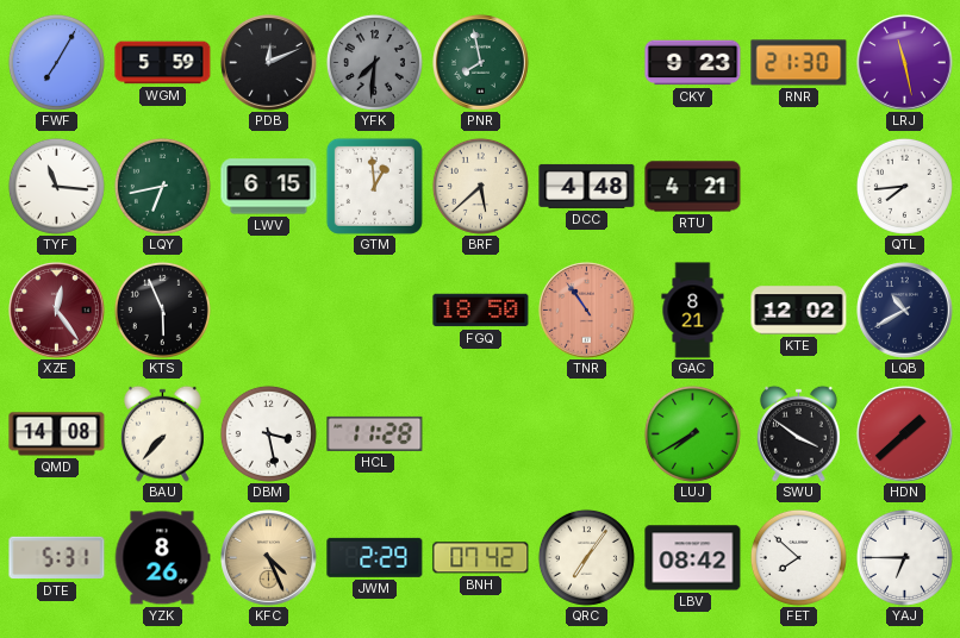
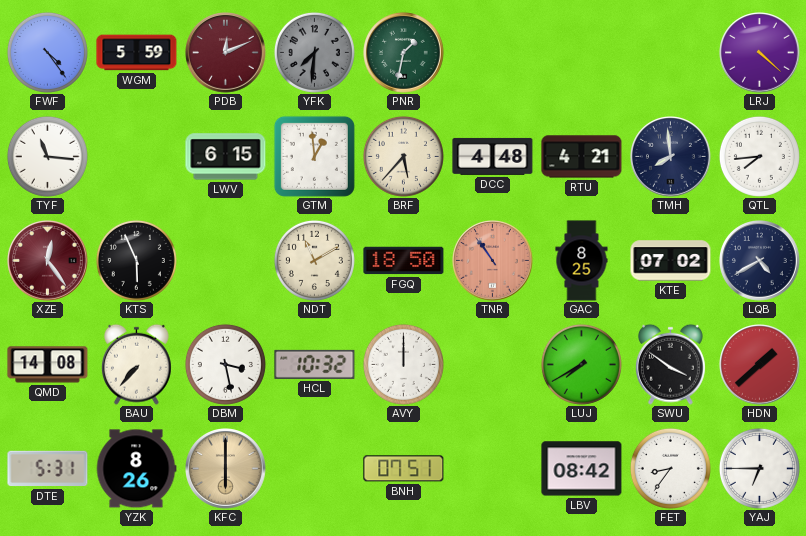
FWF: 7:05 -> 4:24
PDB dial: black -> burgundy
PNR: 7:58 -> 1:32
CKY: 9:23 -> none
RNR: 21:30 -> none
LRJ: 11:28 -> 4:22
LQY: 6:43 -> none
BRF: 5:38 -> 5:37
TMH: none -> 7:59
NDT: none -> 11:10
GAC: 8:21 -> 8:25
KTE: 12:02 -> 07:02
LQB: 10:40 -> 4:40
HCL: 11:28 -> 10:32
AVY: none -> 12:00
KFC: 4:26 -> 6:00
JWM: 2:29 -> none
BNH: 07:42 -> 07:51
QRC: 7:06 -> none
FET: 7:52 -> 8:36
